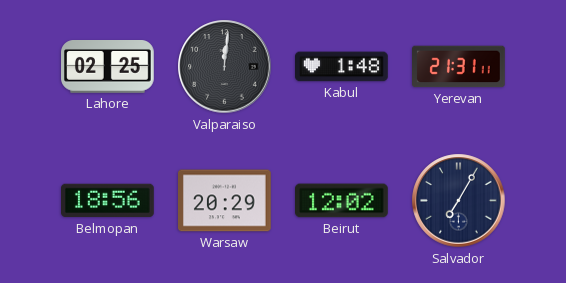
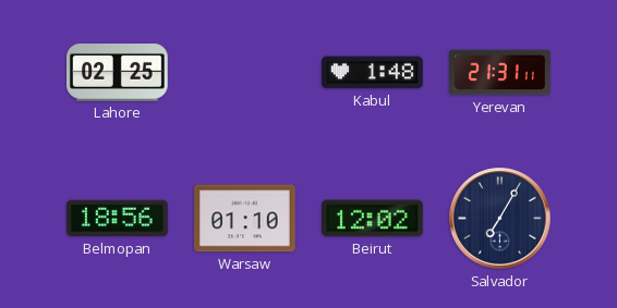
Valparaiso: 12:01 -> none
Warsaw: 20:29 -> 01:10
